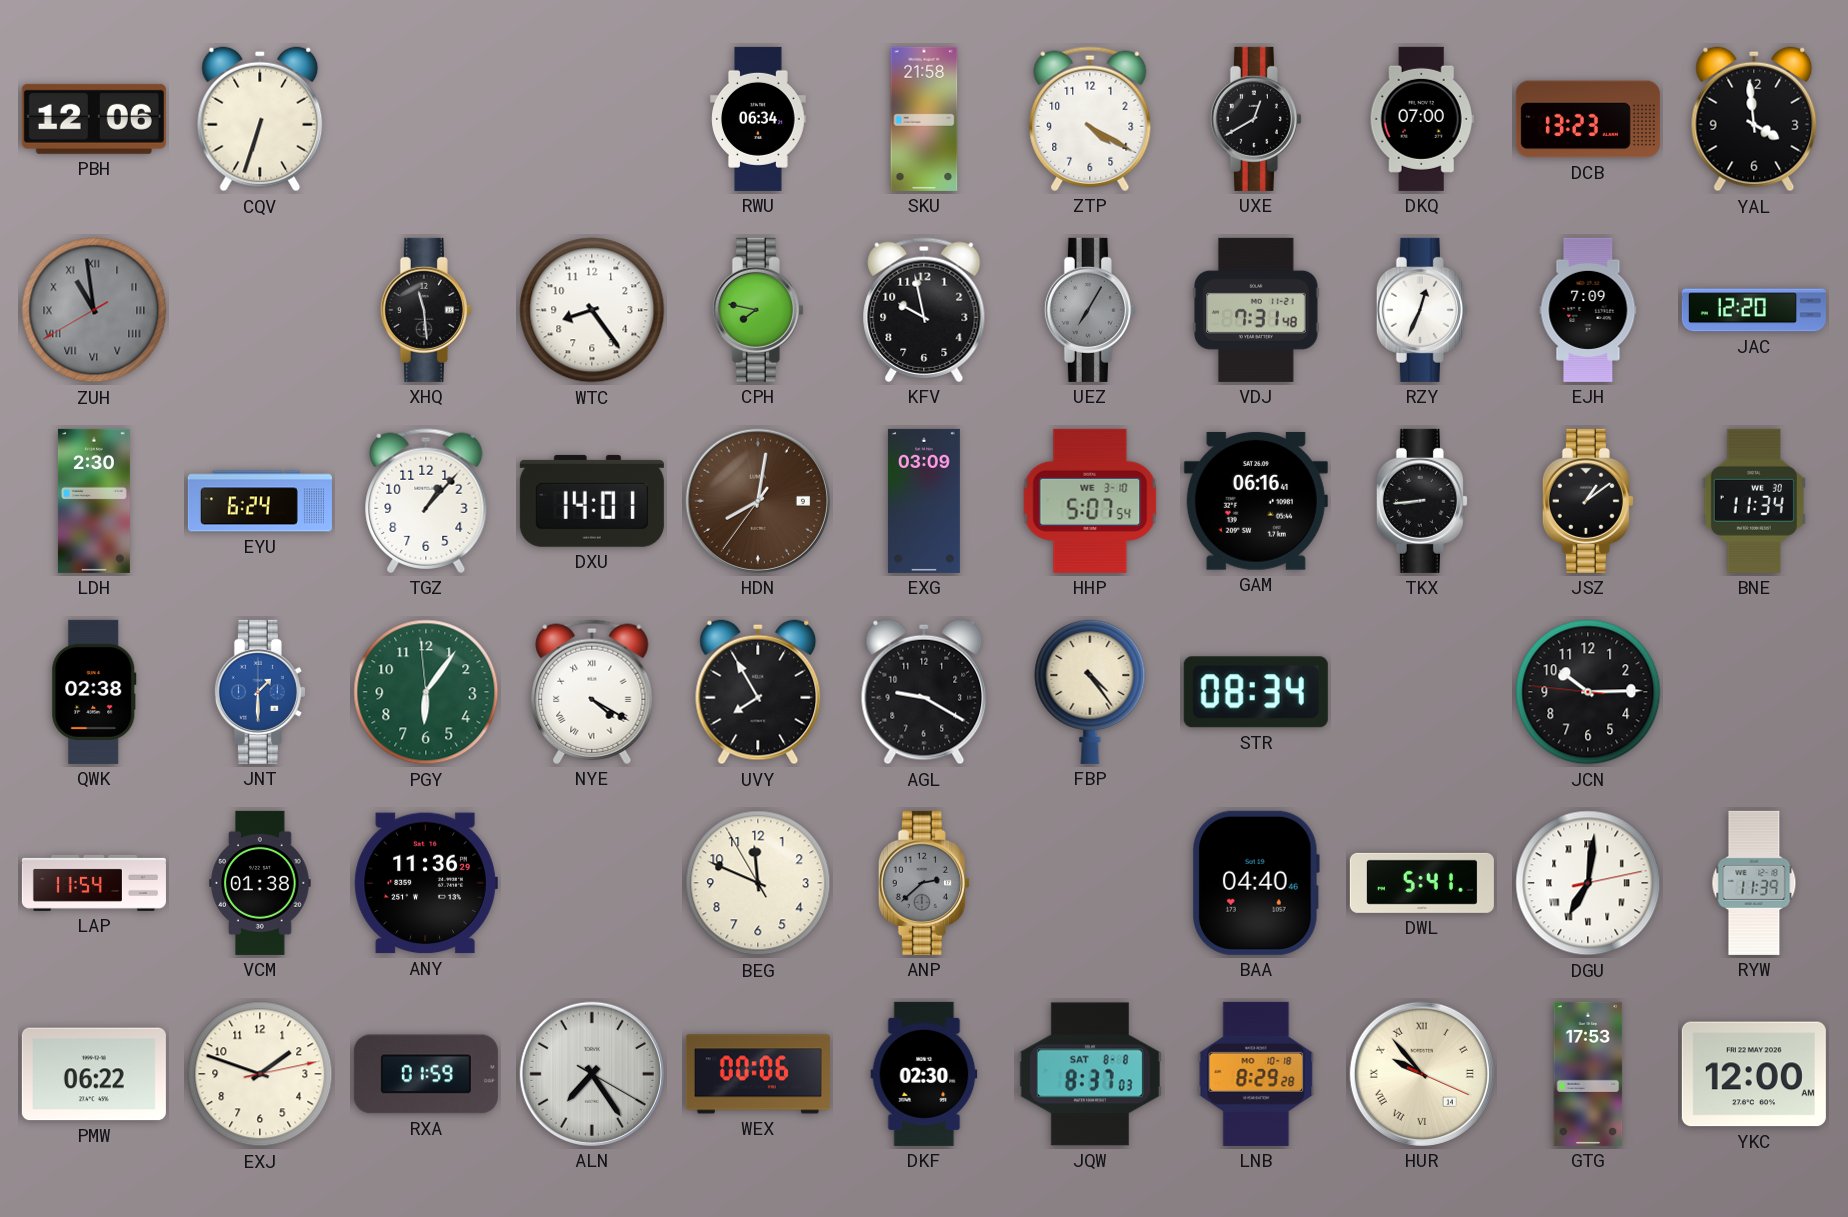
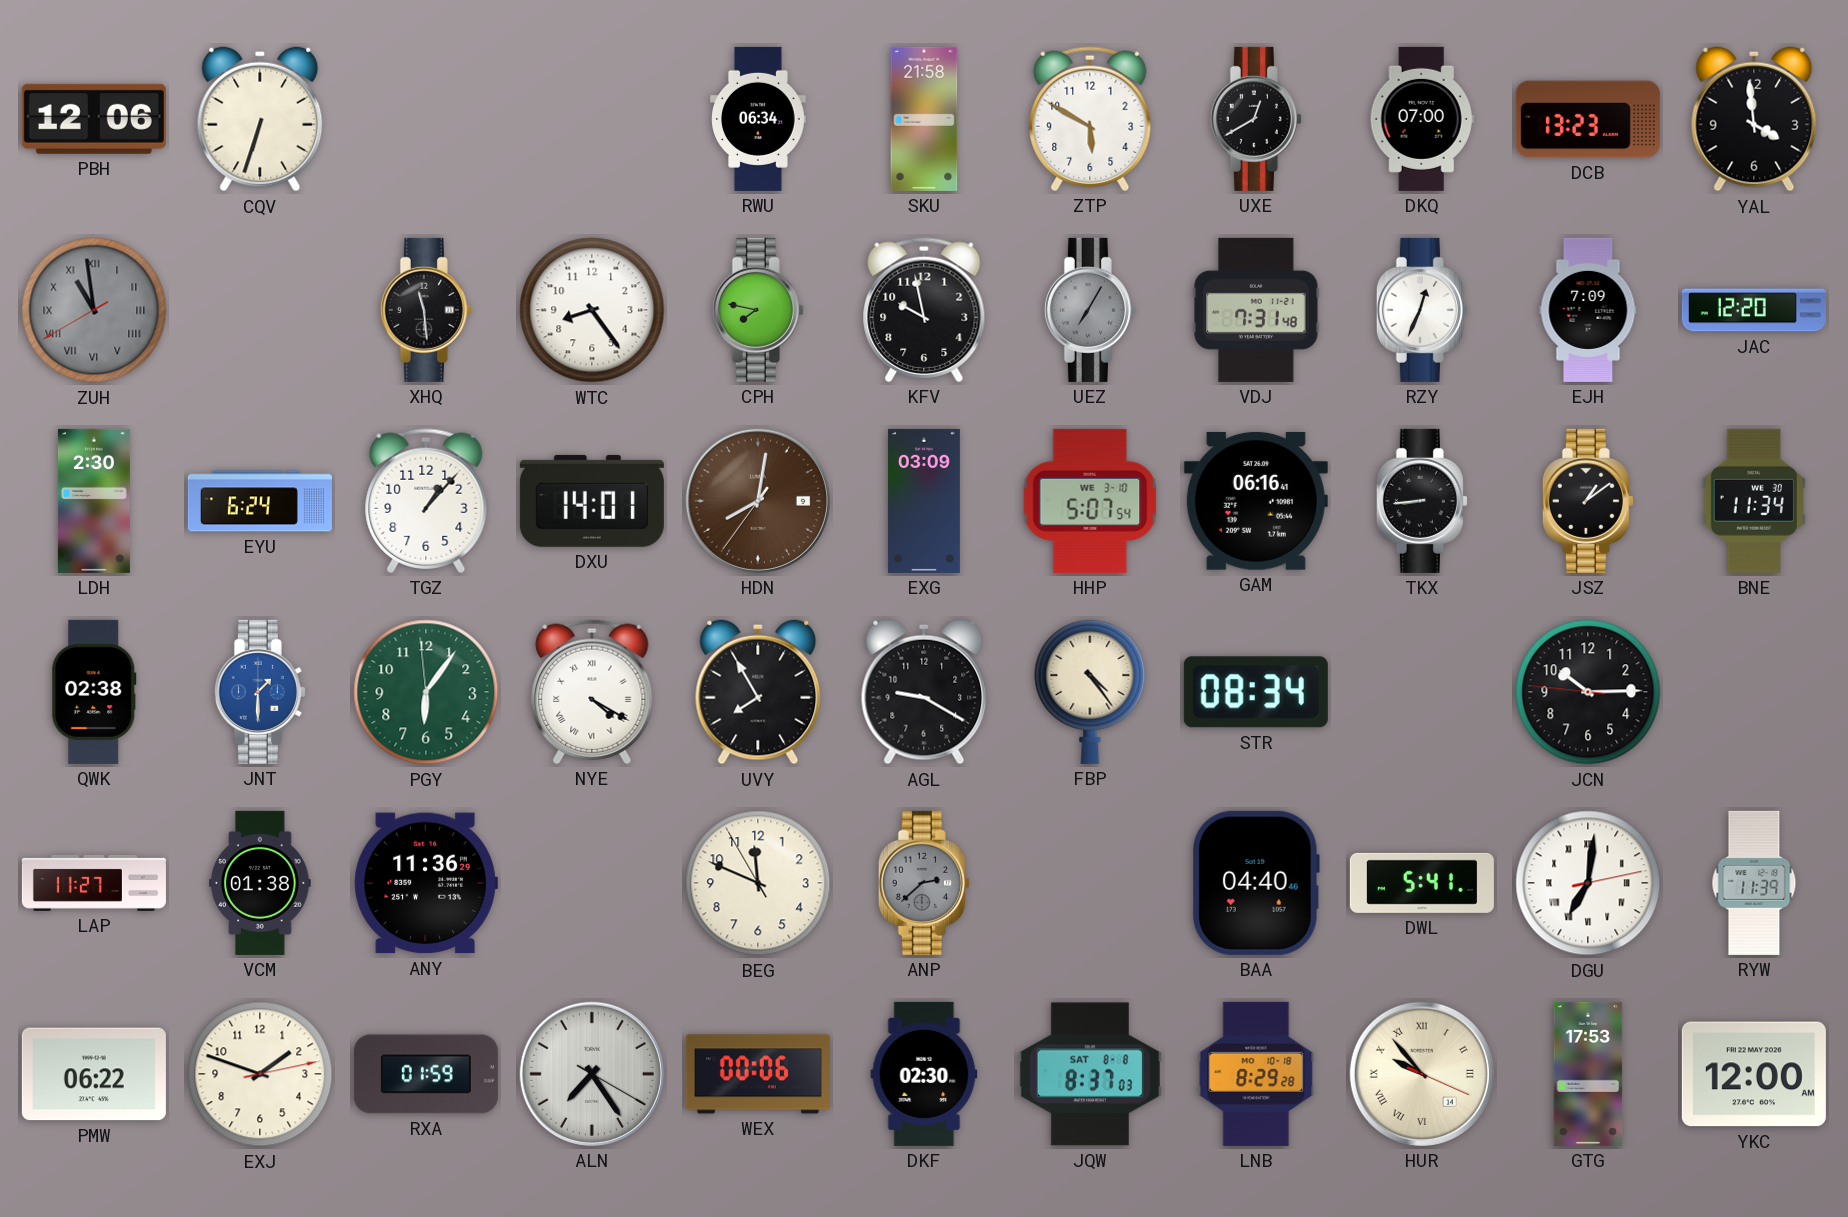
ZTP: 4:20 -> 5:50
LAP: 11:54 -> 11:27
